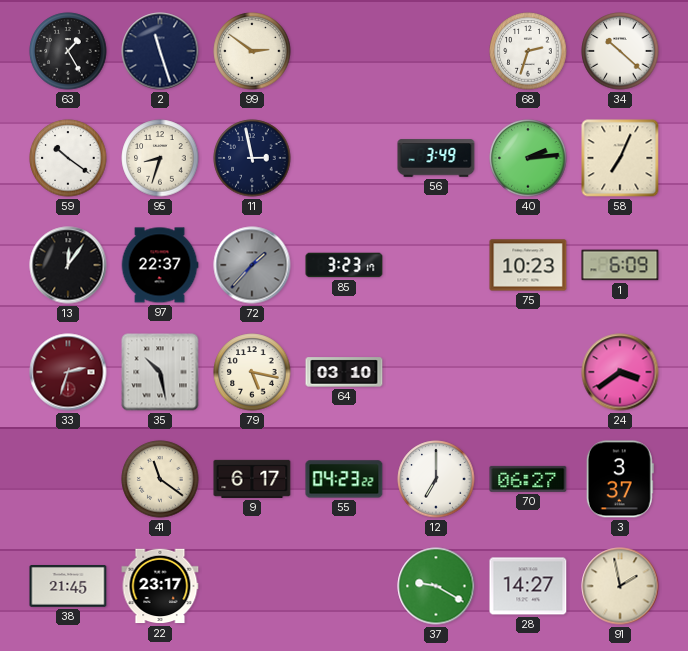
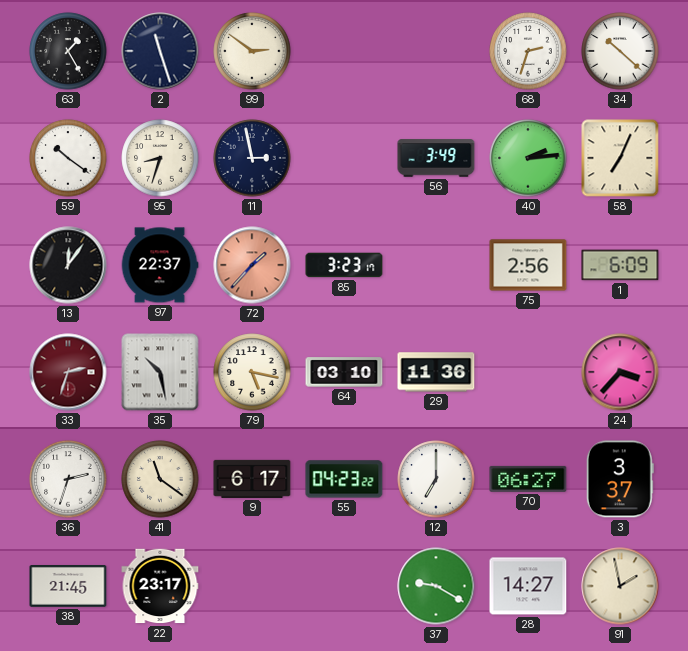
72 dial: grey -> salmon
75: 10:23 -> 2:56
29: none -> 11:36
24: 3:39 -> 3:37
36: none -> 2:33
